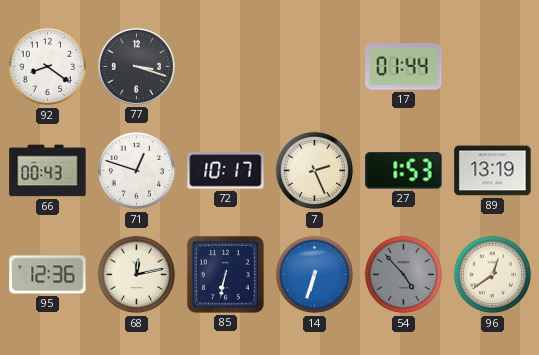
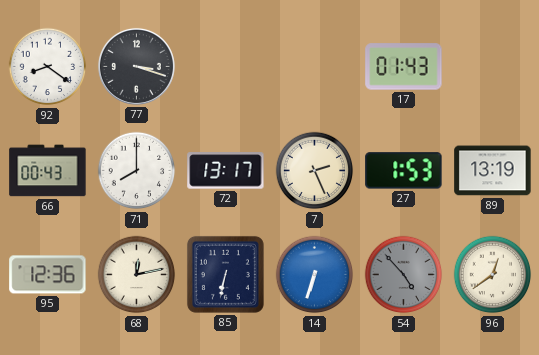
17: 01:44 -> 01:43
71: 12:48 -> 8:00
72: 10:17 -> 13:17
